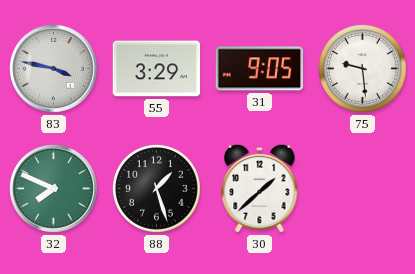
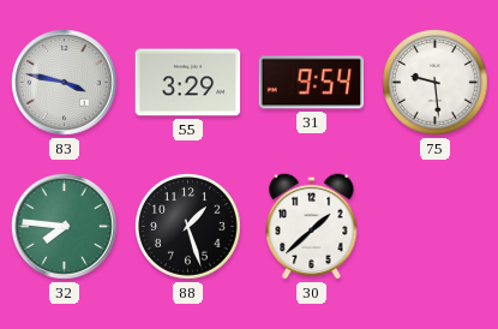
31: 9:05 -> 9:54
32: 7:49 -> 7:46
